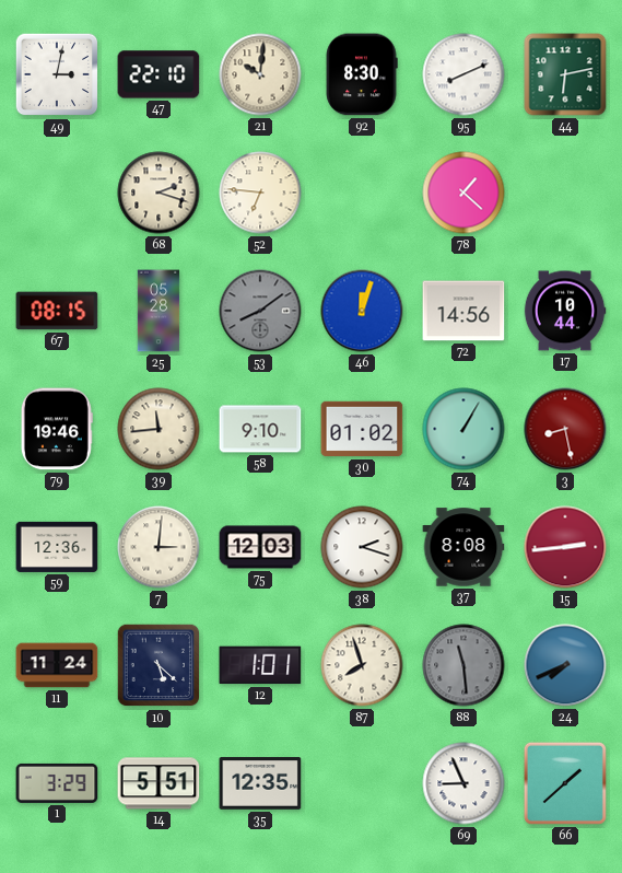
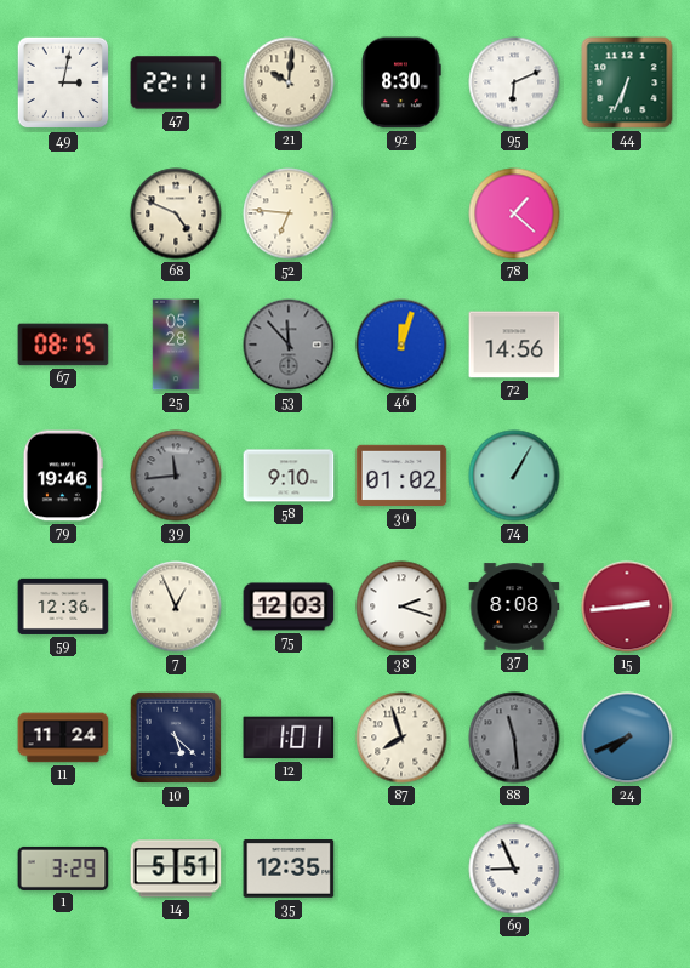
47: 22:10 -> 22:11
95: 8:11 -> 6:11
44: 6:13 -> 6:34
68: 2:18 -> 4:49
53: 8:09 -> 11:53
17: 10:44 -> none
39 dial: cream -> grey
3: 8:28 -> none
7: 3:01 -> 12:56
66: 1:38 -> none
